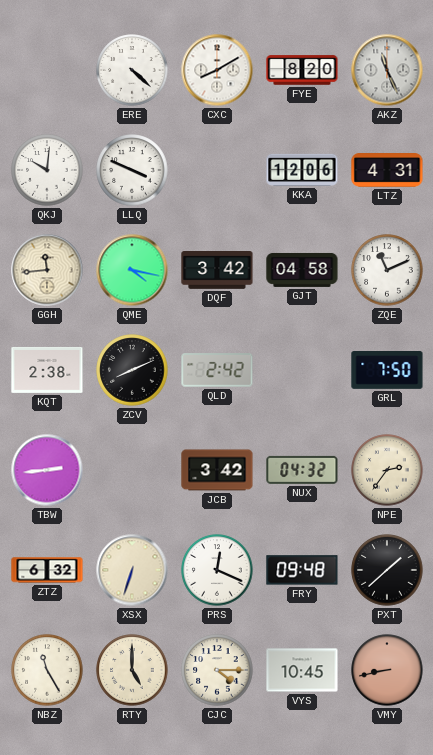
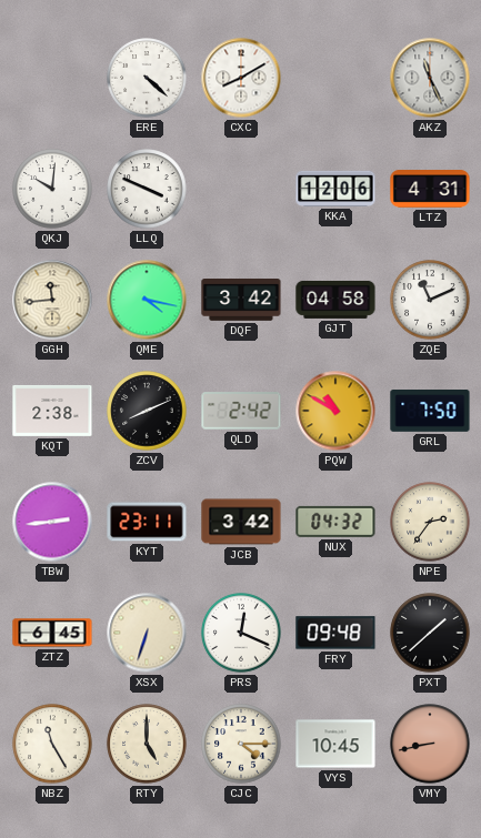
FYE: 8:20 -> none
PQW: none -> 10:50
KYT: none -> 23:11
ZTZ: 6:32 -> 6:45
